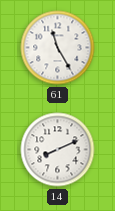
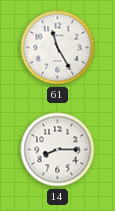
14: 8:11 -> 8:15
